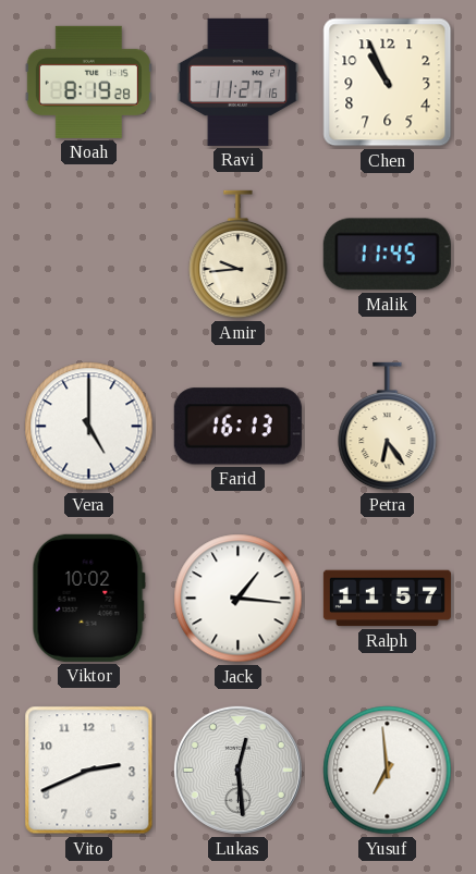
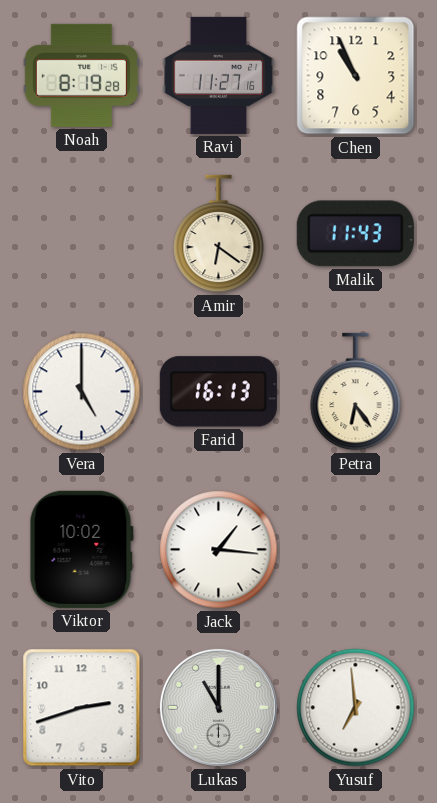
Amir: 9:44 -> 6:21
Malik: 11:45 -> 11:43
Ralph: 11:57 -> none
Vito: 2:41 -> 2:42
Lukas: 12:29 -> 11:00
